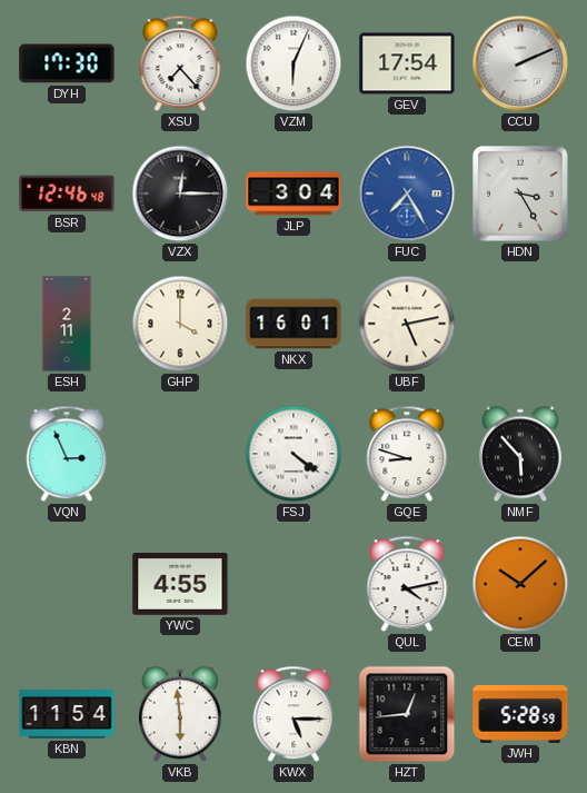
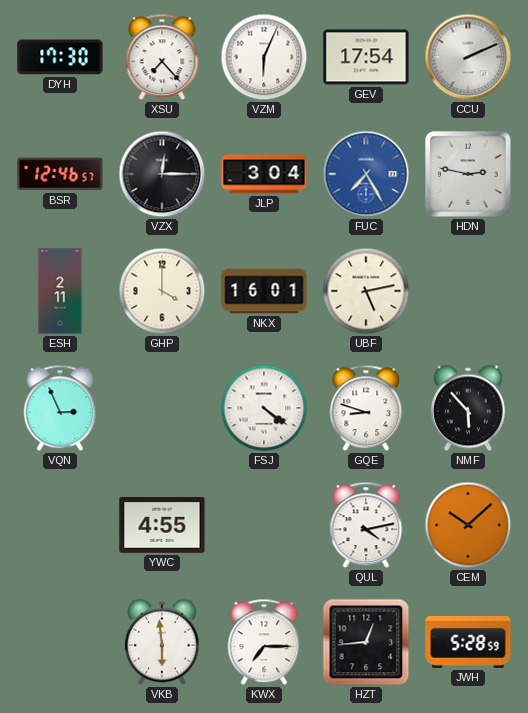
BSR: 12:46:48 -> 12:46:57
HDN: 3:25 -> 2:47
KBN: 11:54 -> none
KWX: 5:15 -> 7:15
